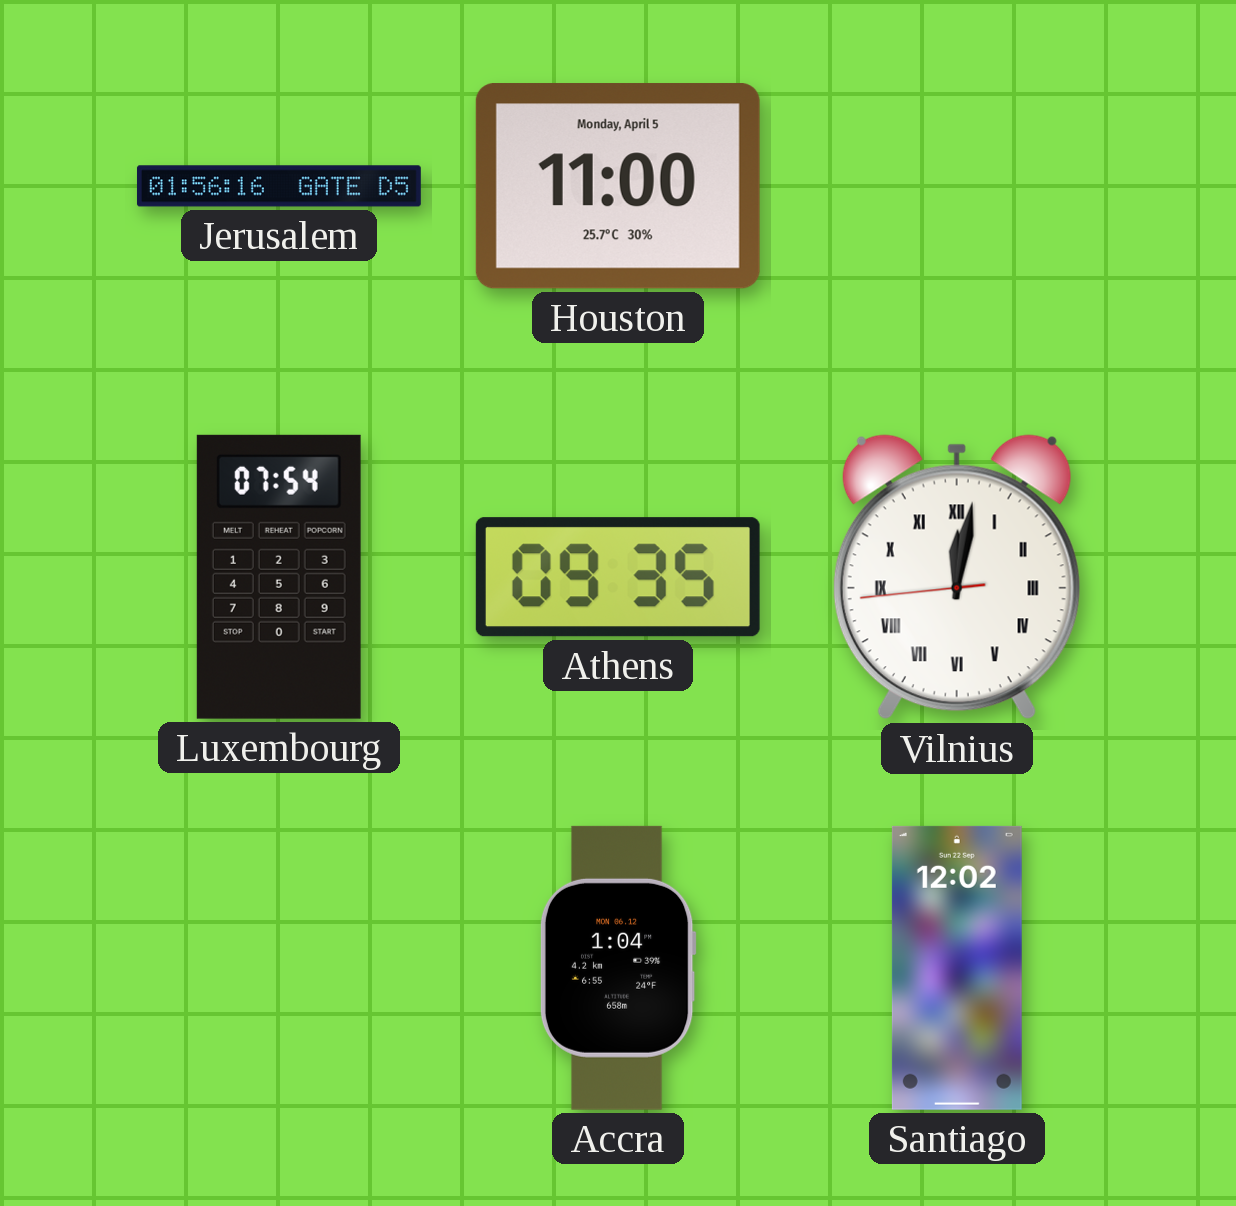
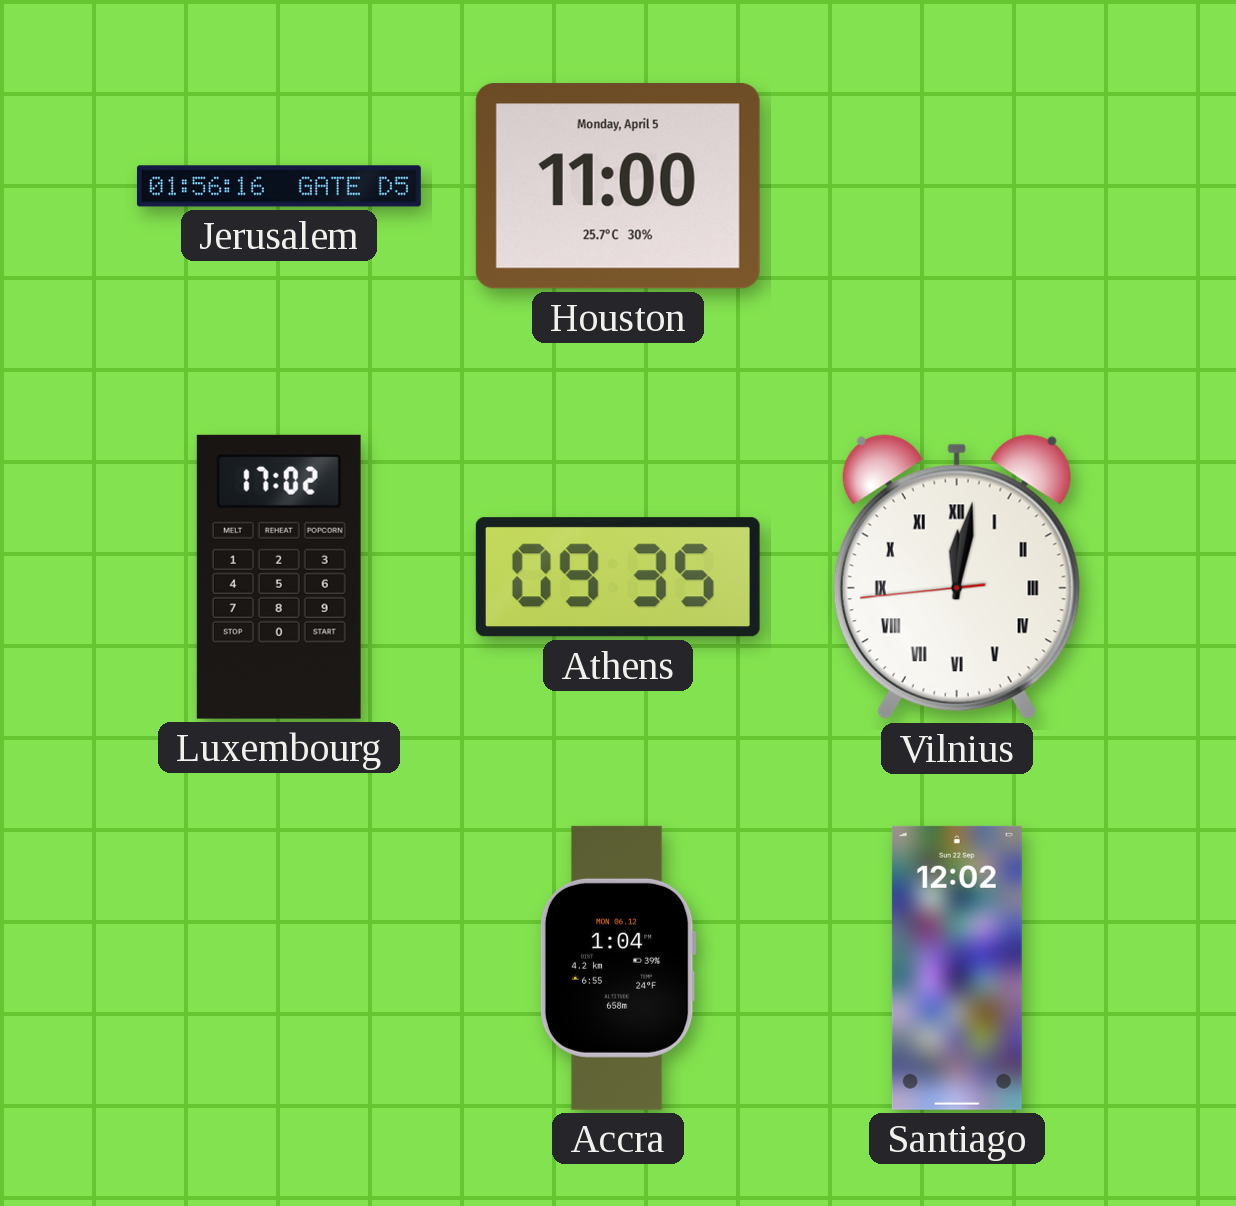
Luxembourg: 07:54 -> 17:02
